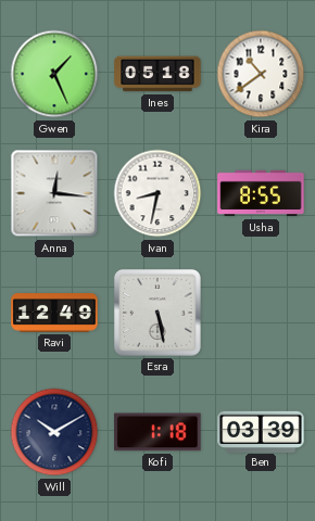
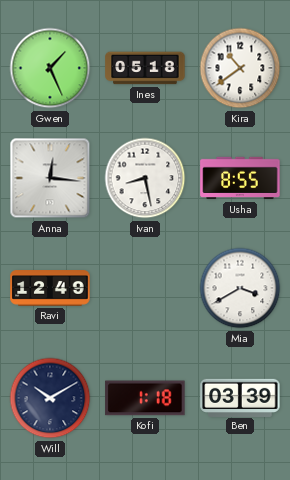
Ivan: 8:32 -> 8:28
Esra: 5:28 -> none
Mia: none -> 3:40
